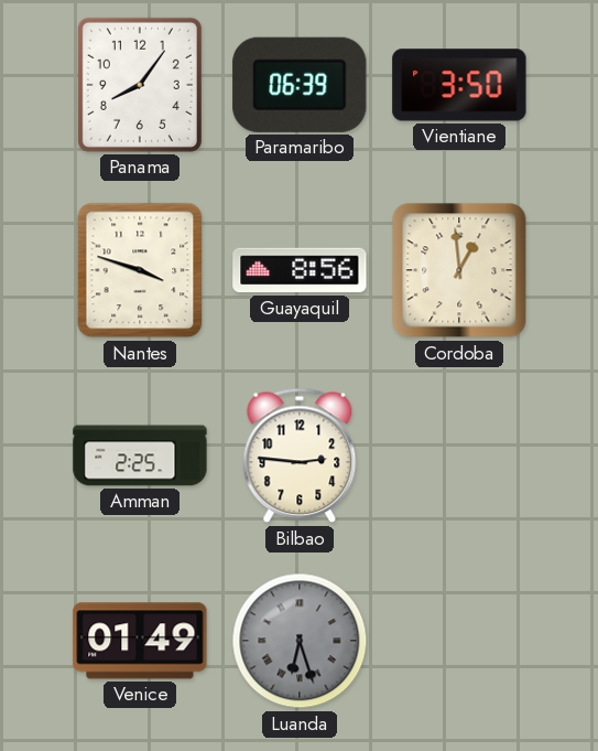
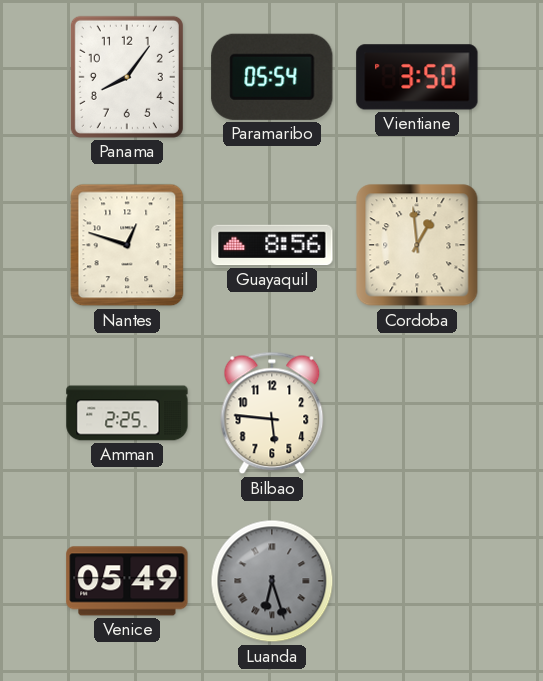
Paramaribo: 06:39 -> 05:54
Nantes: 3:48 -> 12:48
Bilbao: 2:46 -> 5:46
Venice: 01:49 -> 05:49
